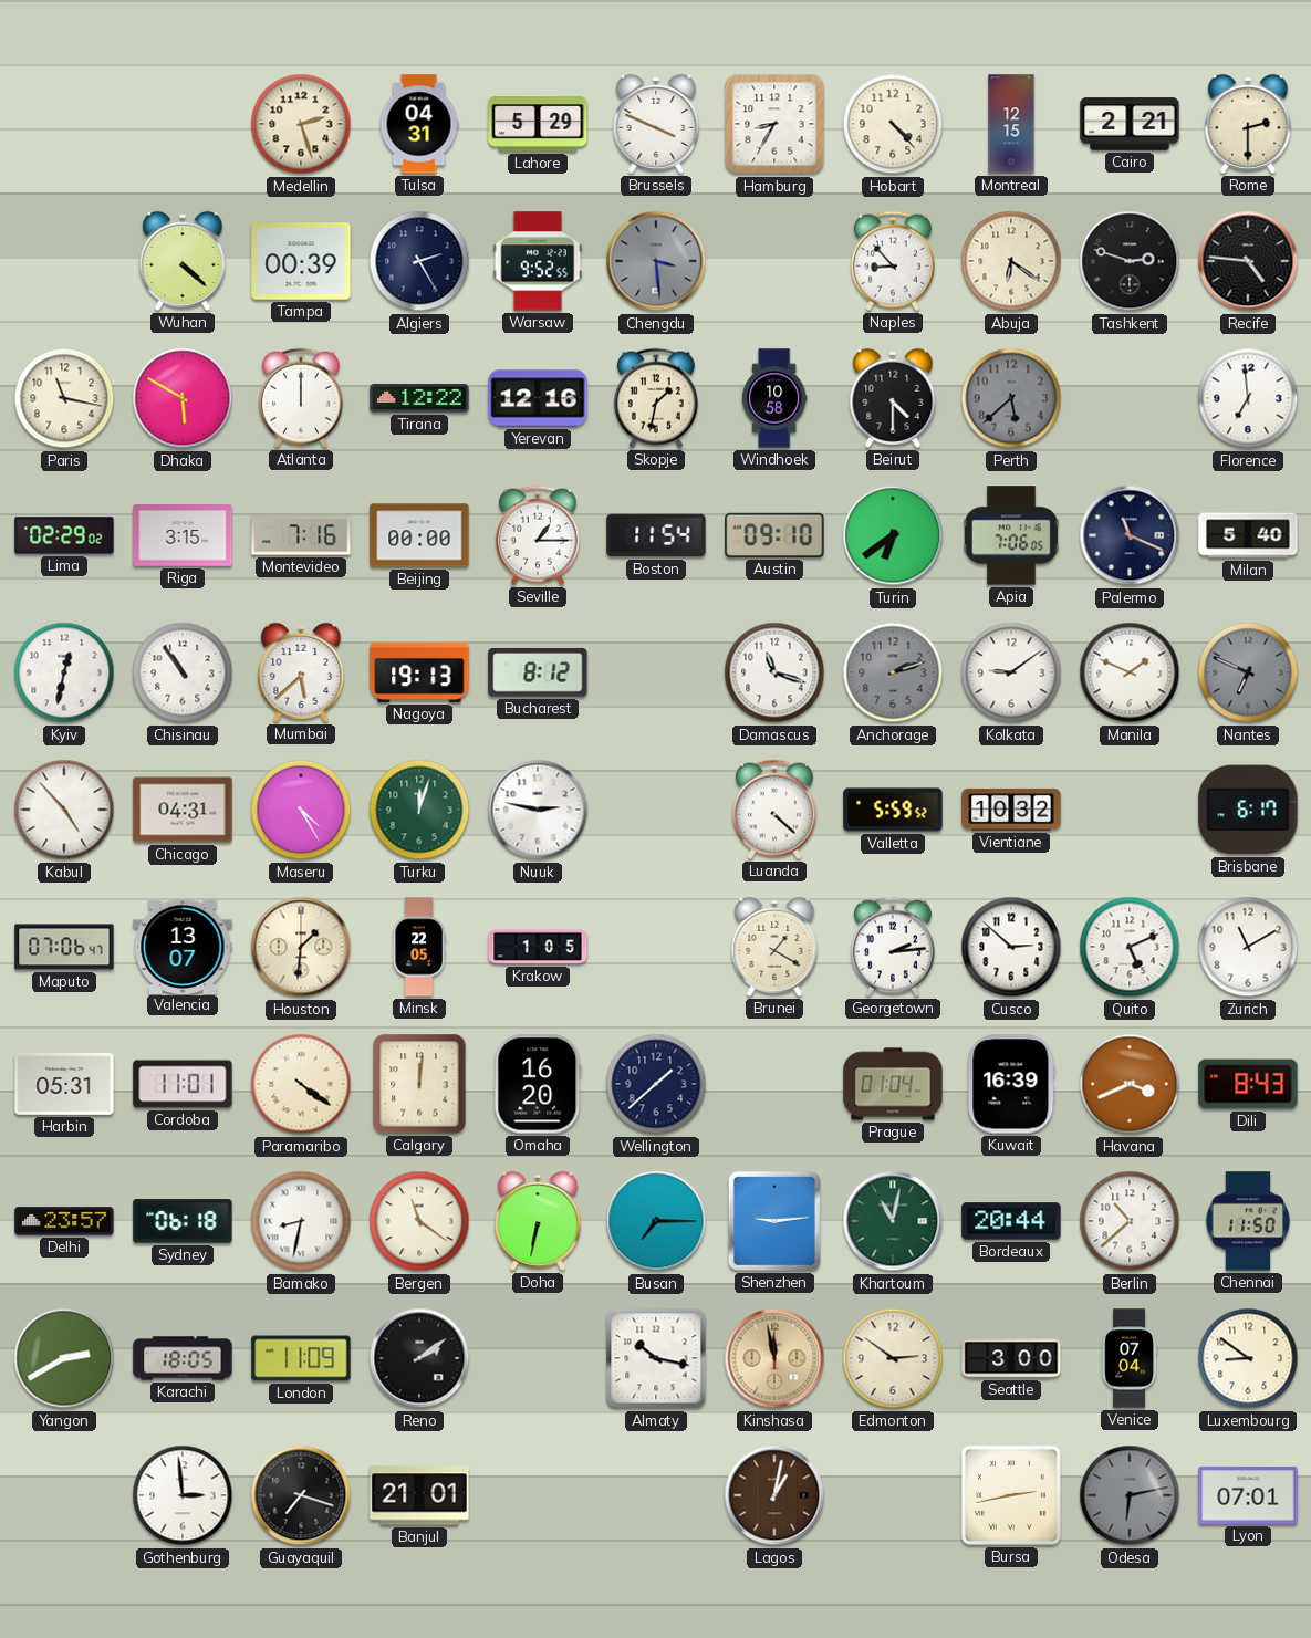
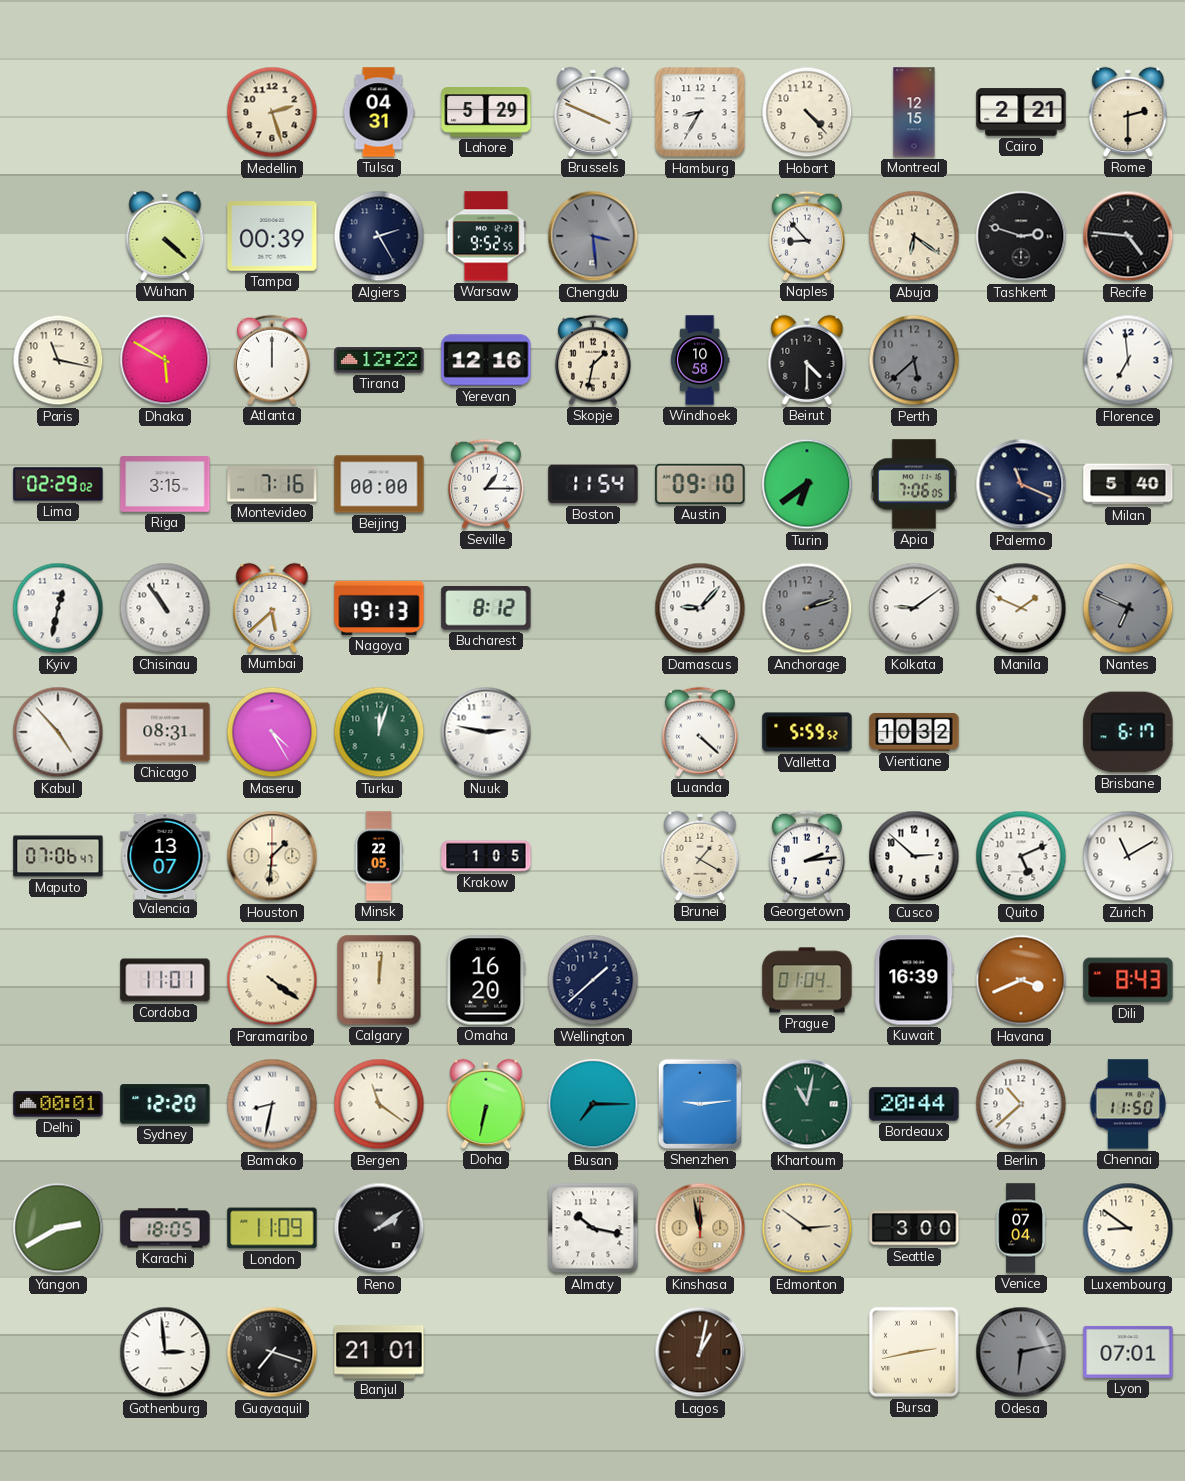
Damascus: 11:18 -> 9:07
Chicago: 04:31 -> 08:31
Harbin: 05:31 -> none
Delhi: 23:57 -> 00:01
Sydney: 06:18 -> 12:20
